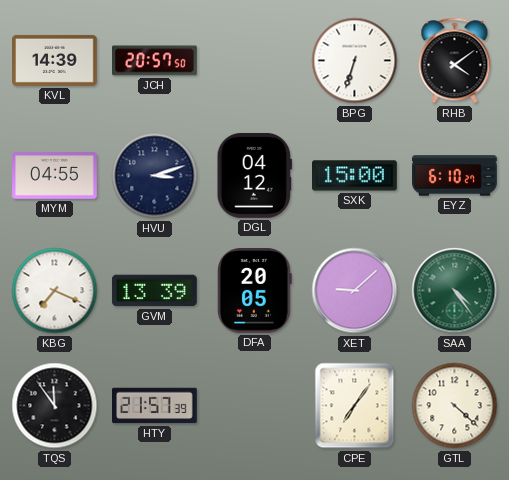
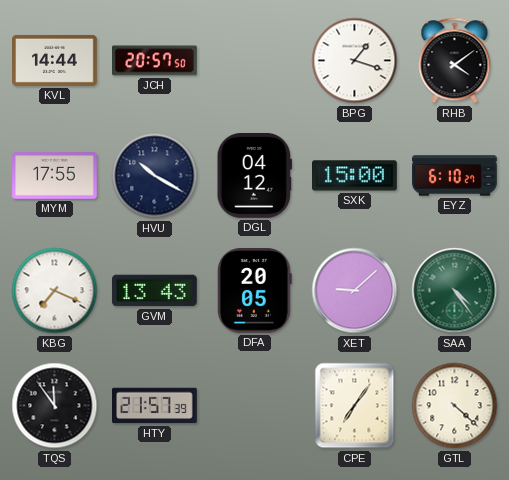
KVL: 14:39 -> 14:44
BPG: 6:33 -> 1:18
MYM: 04:55 -> 17:55
HVU: 3:12 -> 10:20
GVM: 13:39 -> 13:43
